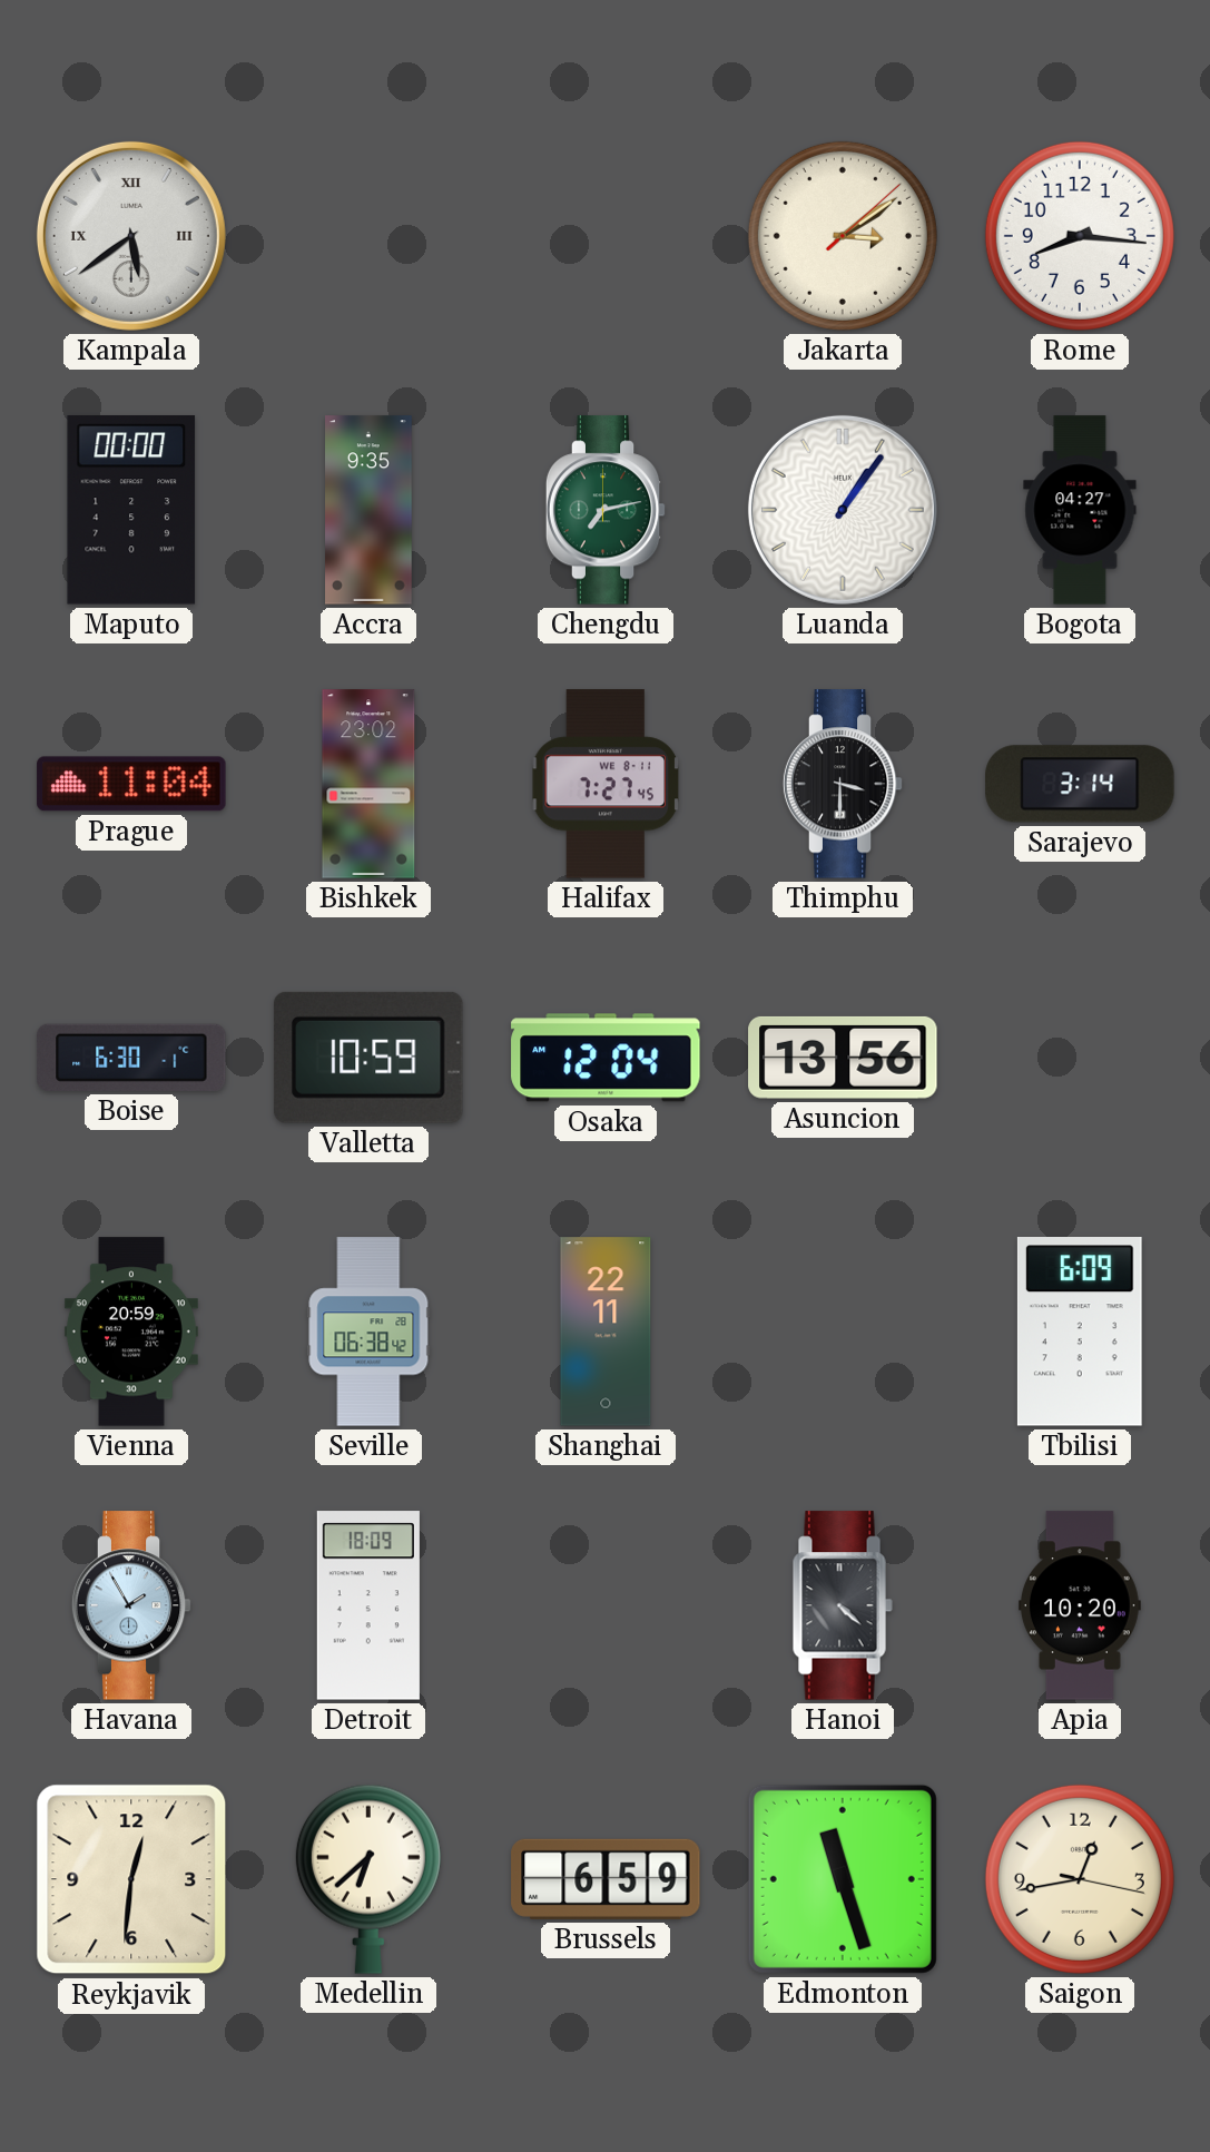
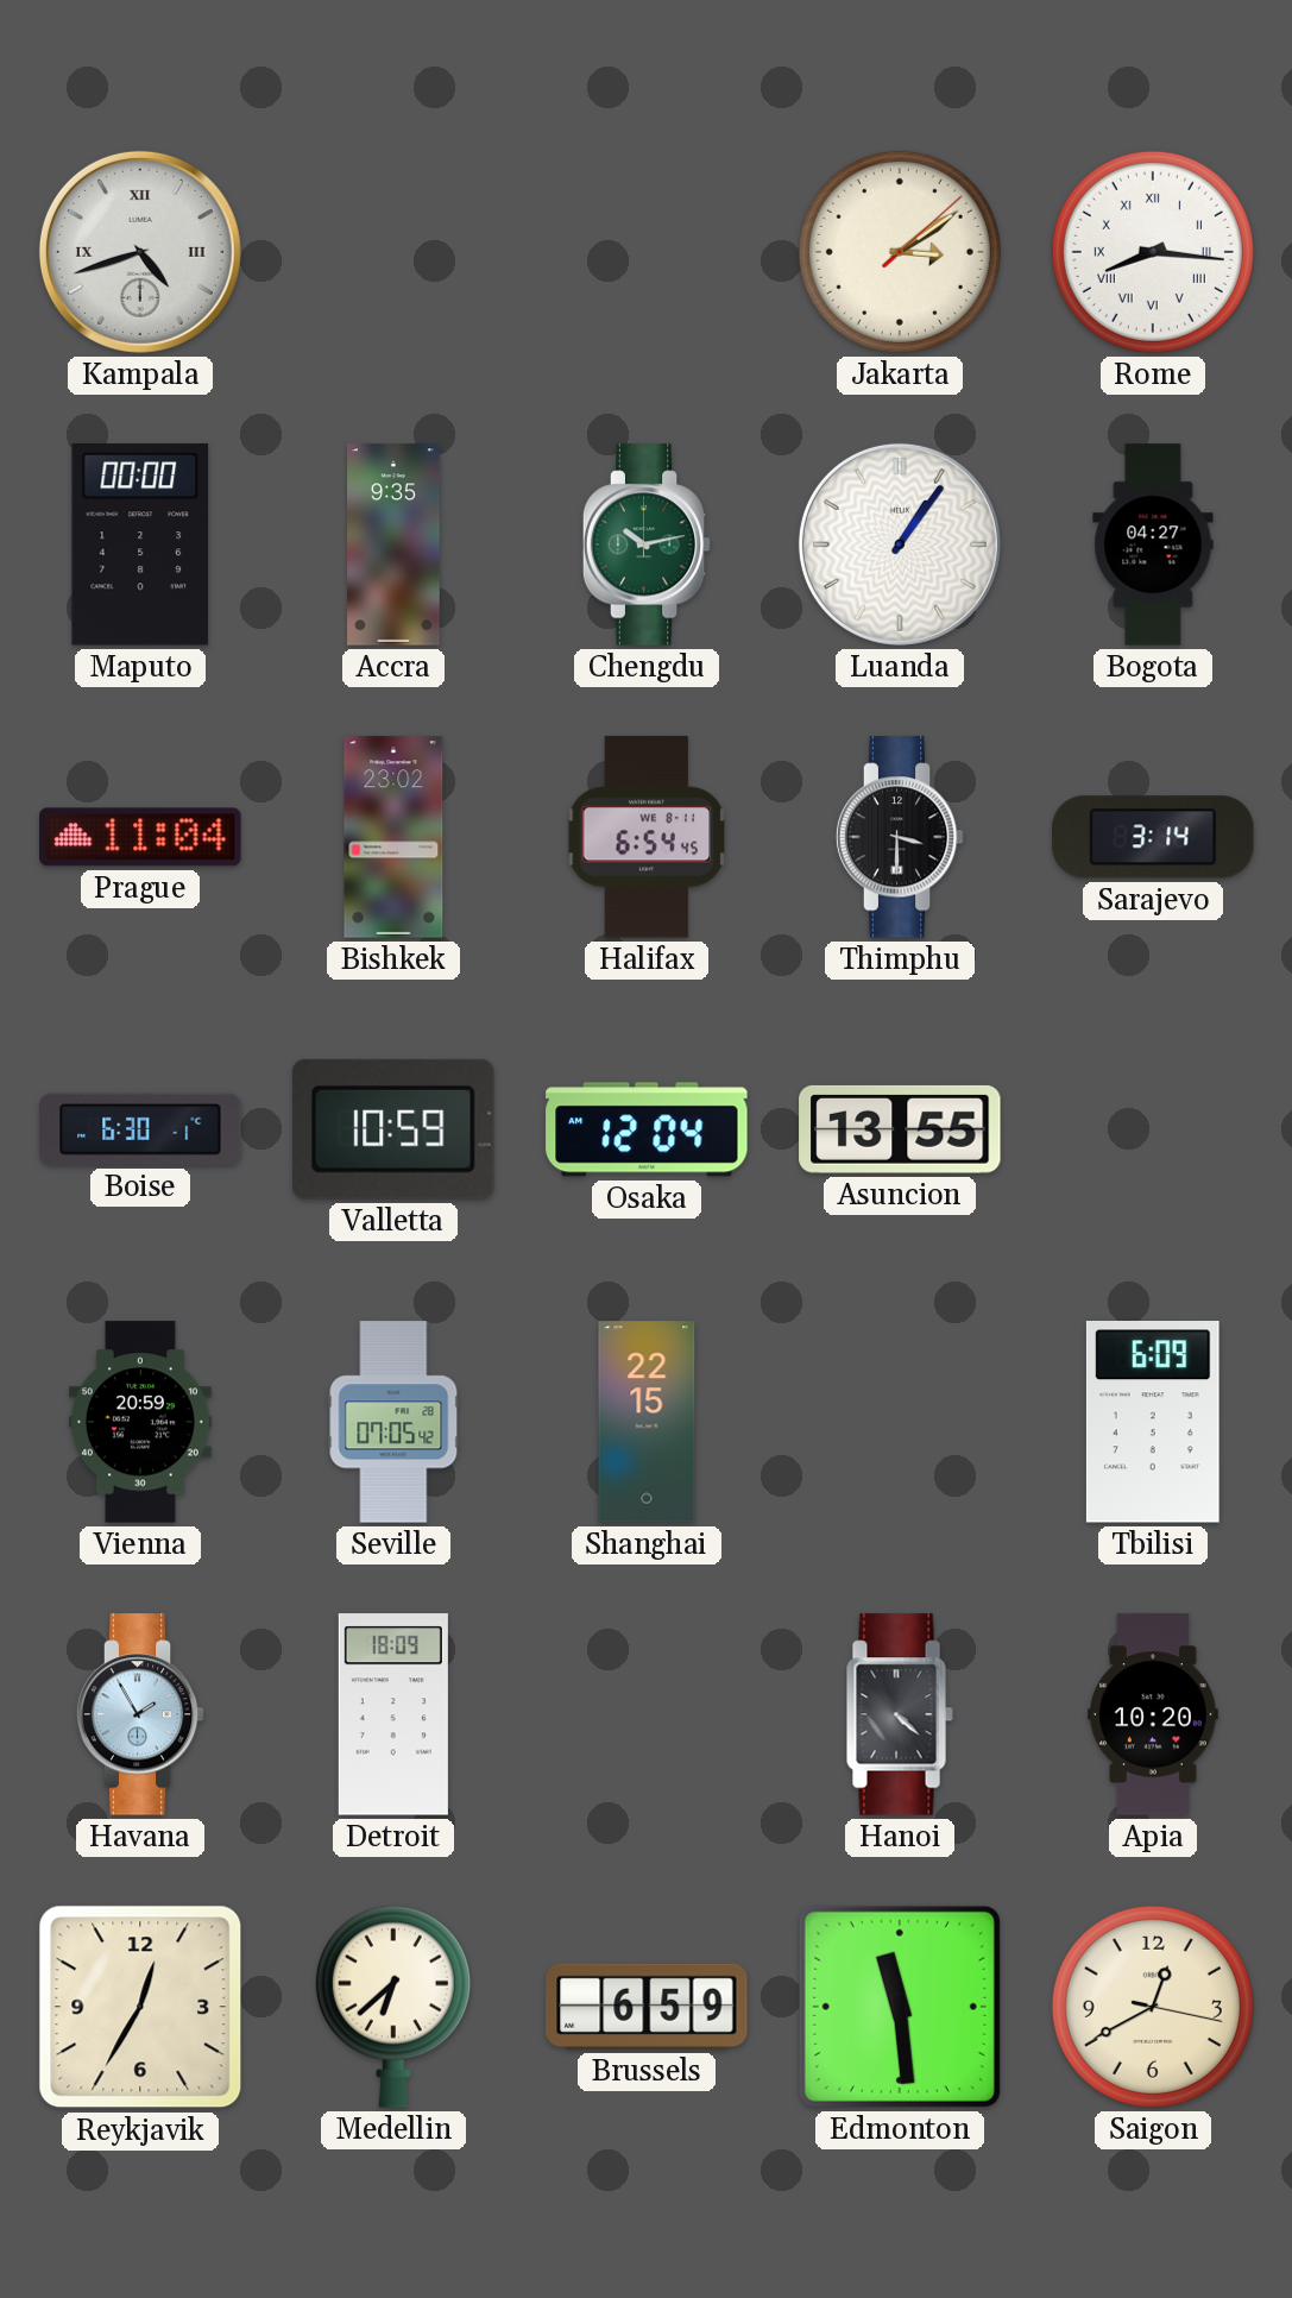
Kampala: 5:39 -> 4:42
Rome numerals: Arabic -> Roman
Chengdu: 7:13 -> 10:13
Halifax: 7:27 -> 6:54
Asuncion: 13:56 -> 13:55
Seville: 06:38 -> 07:05
Shanghai: 22:11 -> 22:15
Reykjavik: 12:31 -> 12:35
Edmonton: 11:27 -> 11:29
Saigon: 12:43 -> 12:40
